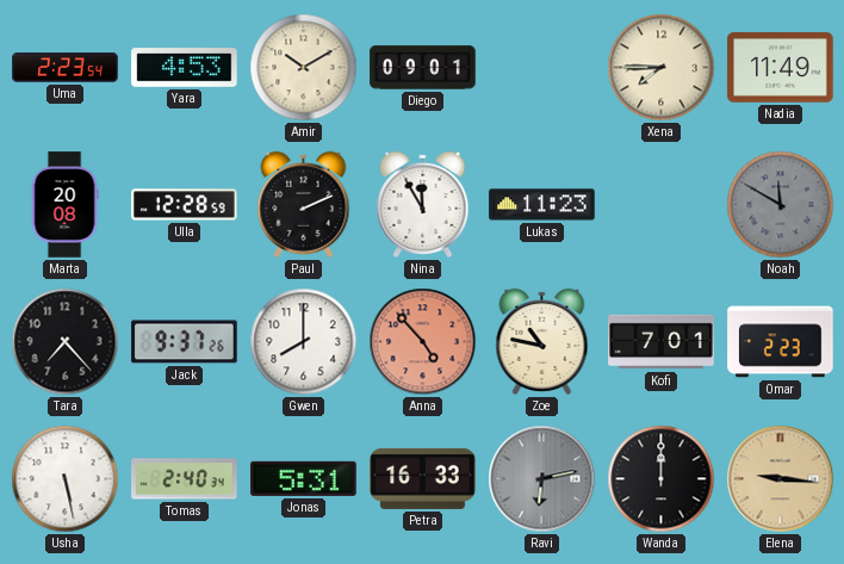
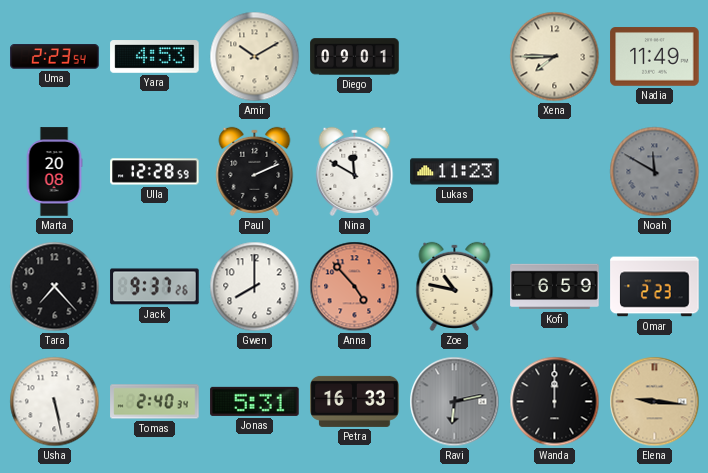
Nina: 11:55 -> 11:50
Kofi: 7:01 -> 6:59
